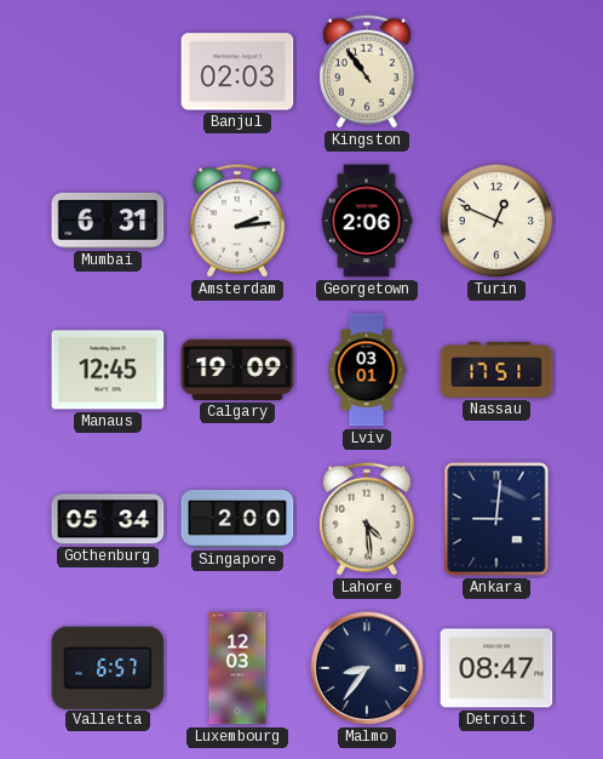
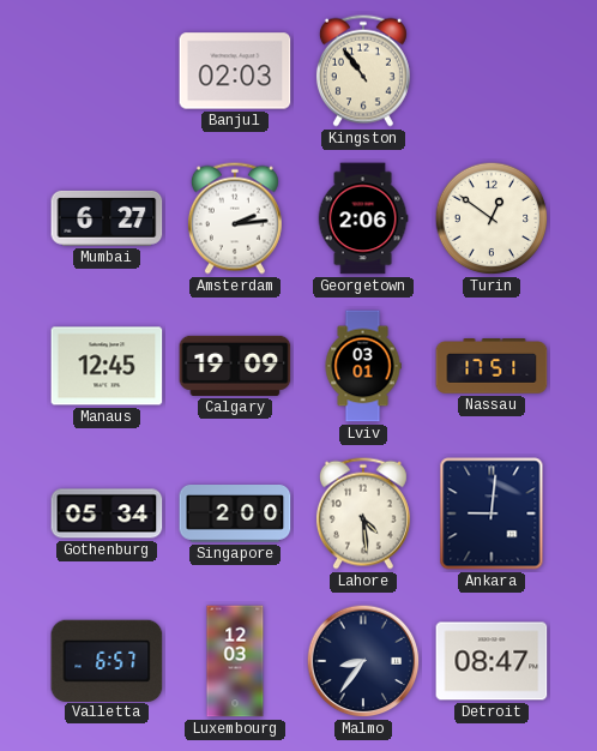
Mumbai: 6:31 -> 6:27
Turin: 12:49 -> 12:51
